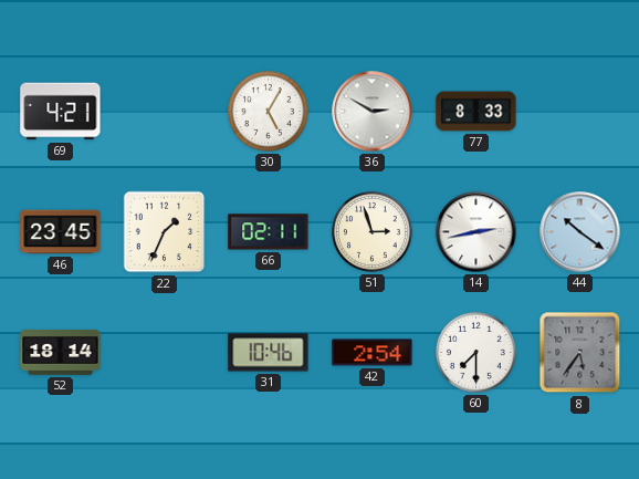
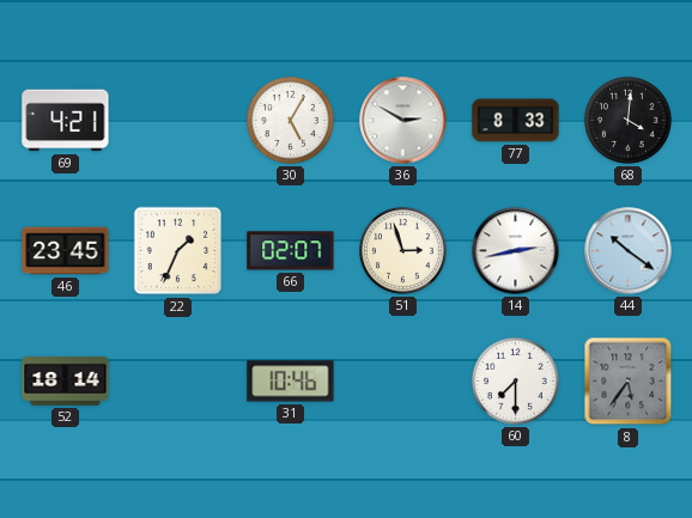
68: none -> 4:01
66: 02:11 -> 02:07
42: 2:54 -> none
